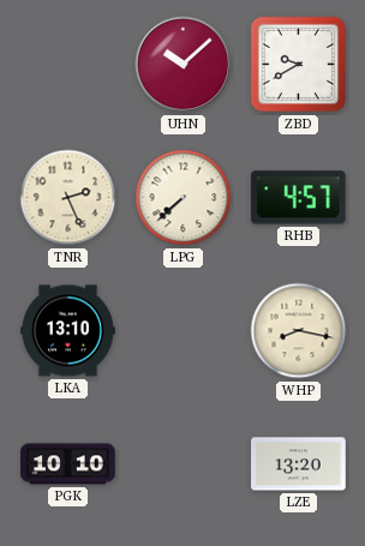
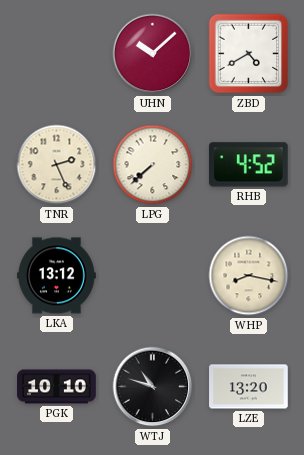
ZBD: 9:40 -> 4:40
RHB: 4:57 -> 4:52
LKA: 13:10 -> 13:12
WTJ: none -> 10:48
